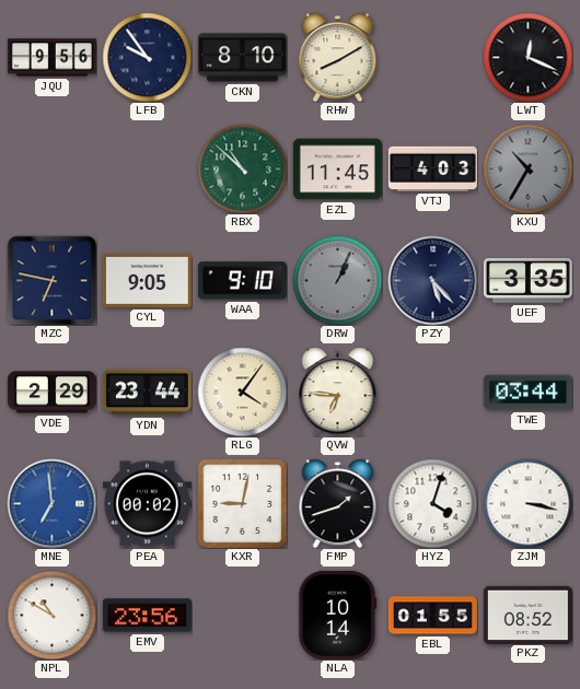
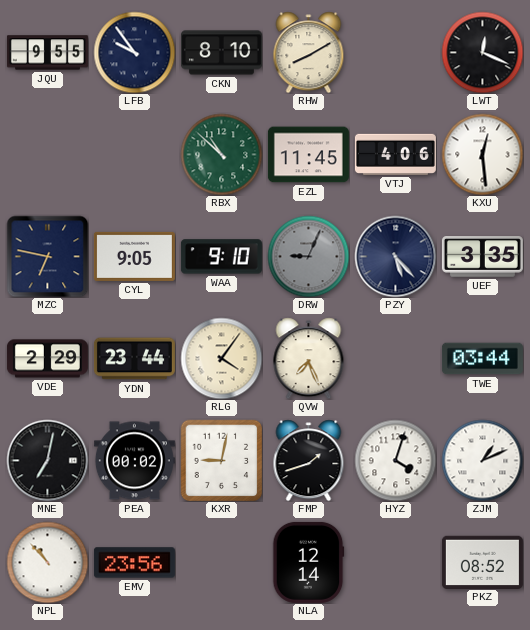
JQU: 9:56 -> 9:55
VTJ: 4:03 -> 4:06
KXU: 10:35 -> 12:29
KXU dial: grey -> white
DRW: 1:04 -> 9:04
QVW: 6:46 -> 7:26
MNE: 6:59 -> 7:02
MNE dial: blue -> black
ZJM: 3:17 -> 1:11
NPL: 10:50 -> 10:53
NLA: 10:14 -> 12:14
EBL: 01:55 -> none
